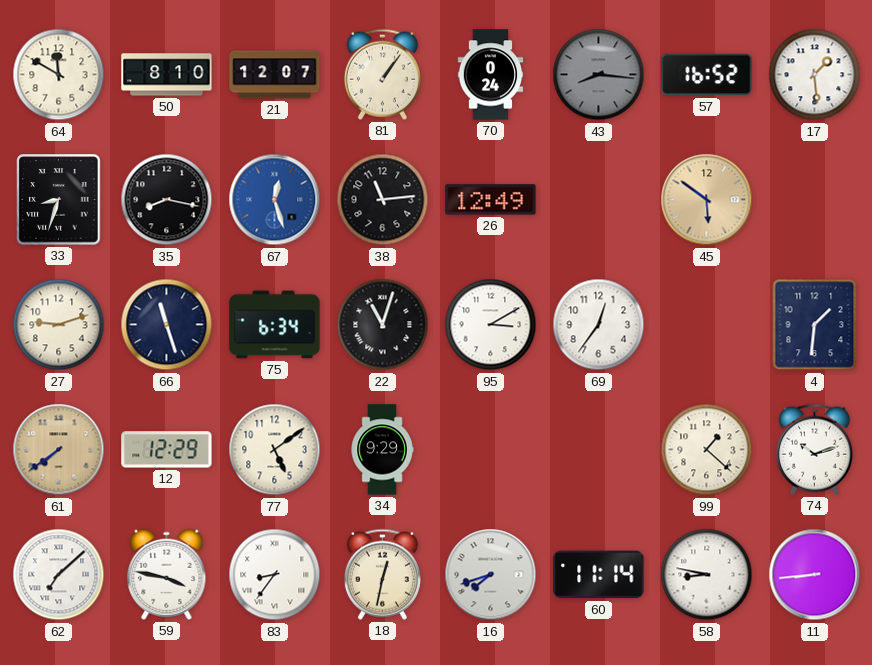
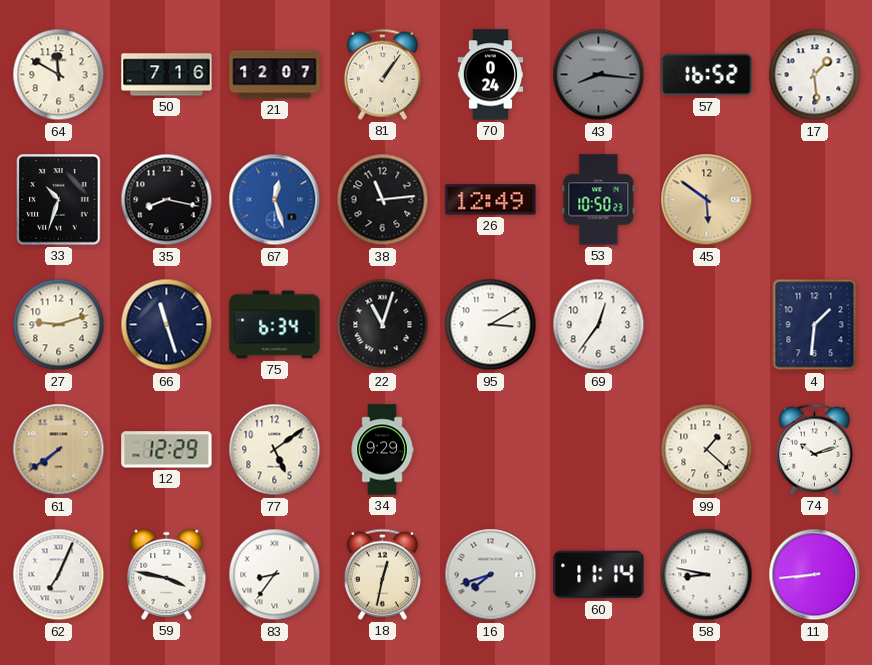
50: 8:10 -> 7:16
33: 8:33 -> 10:33
53: none -> 10:50
62: 7:08 -> 7:04
